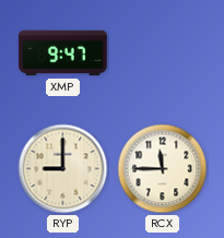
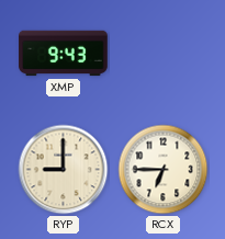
XMP: 9:47 -> 9:43
RCX: 11:45 -> 6:45
